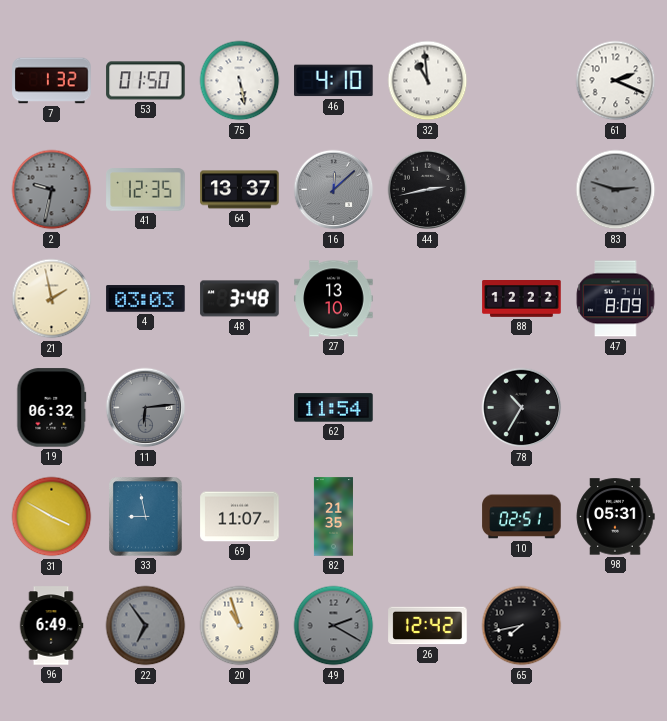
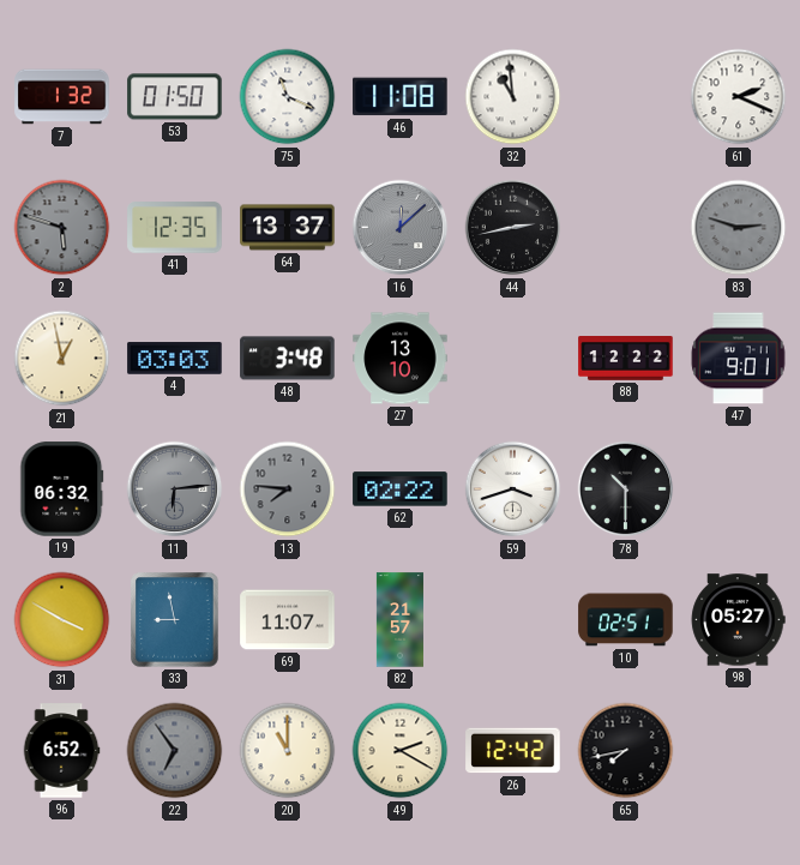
75: 5:28 -> 11:19
46: 4:10 -> 11:08
2: 9:32 -> 5:48
21: 1:58 -> 12:58
47: 8:09 -> 9:01
13: none -> 7:46
62: 11:54 -> 02:22
59: none -> 3:42
78: 10:35 -> 10:30
82: 21:35 -> 21:57
98: 05:31 -> 05:27
96: 6:49 -> 6:52
20: 10:57 -> 11:00
49 dial: grey -> cream
